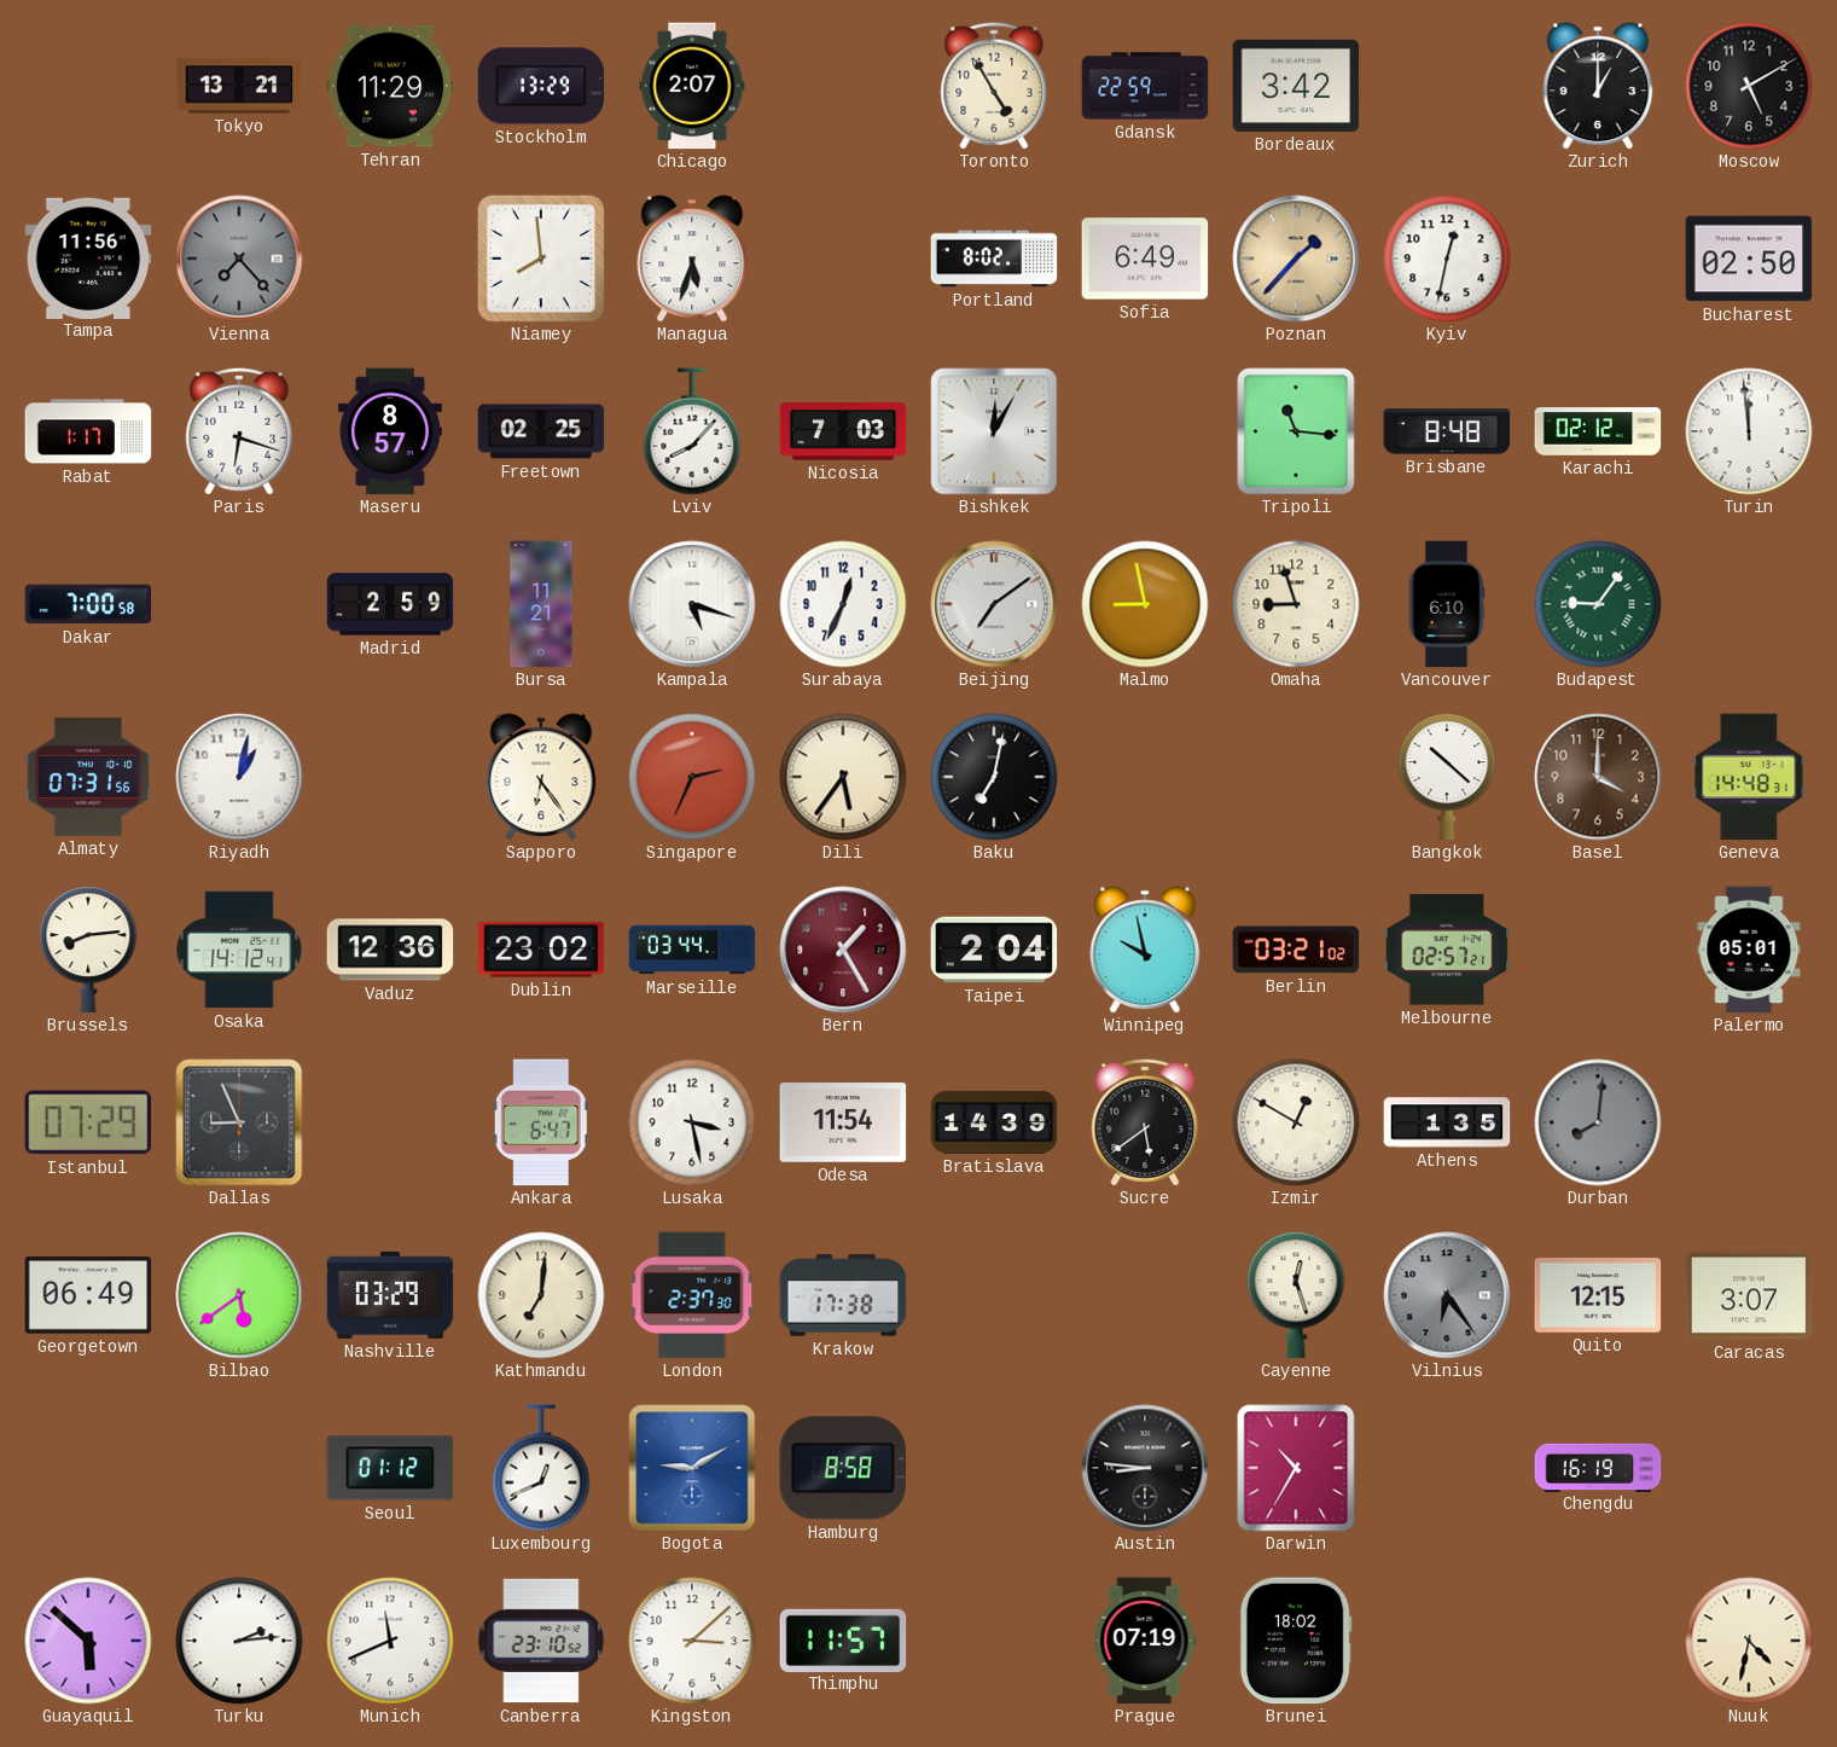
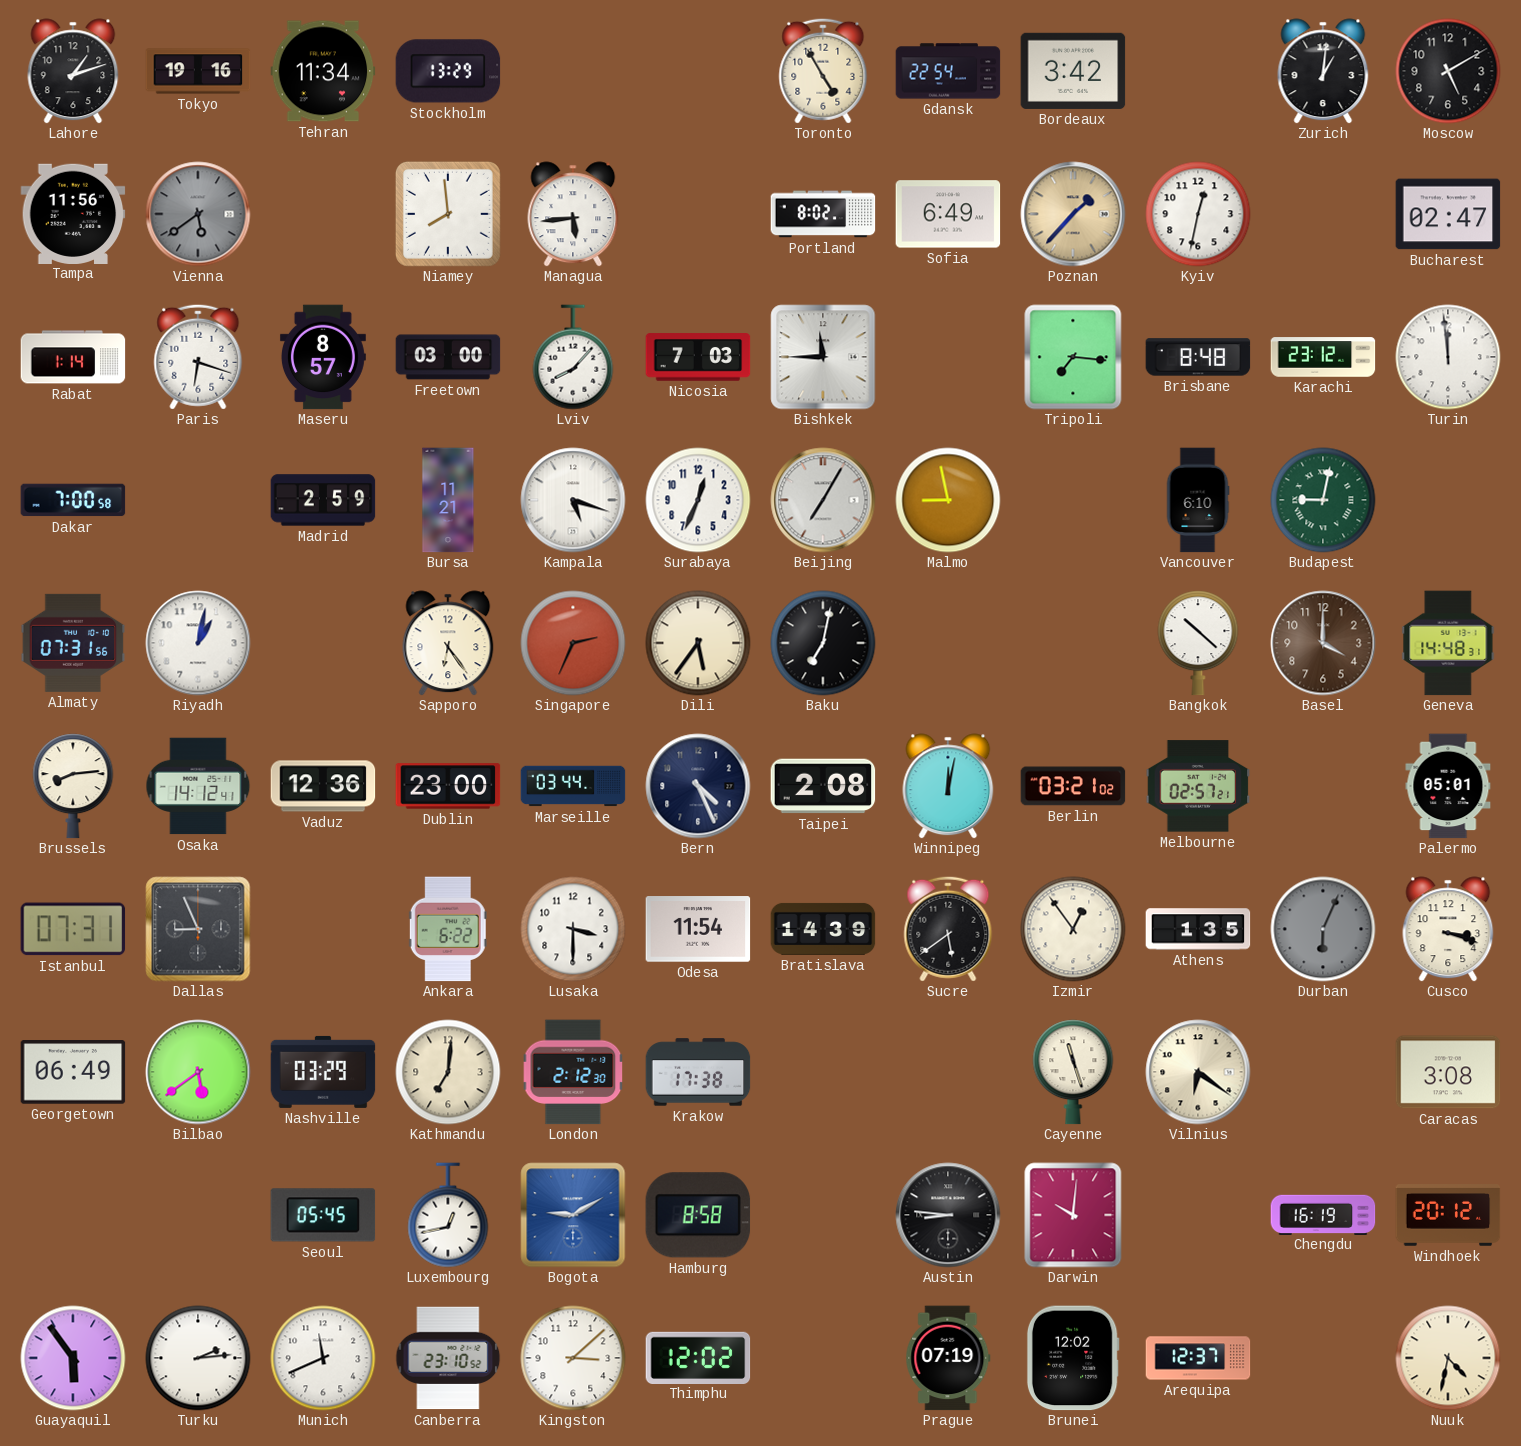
Lahore: none -> 1:12
Tokyo: 13:21 -> 19:16
Tehran: 11:29 -> 11:34
Chicago: 2:07 -> none
Gdansk: 22:59 -> 22:54
Zurich: 1:00 -> 1:01
Vienna: 7:23 -> 5:39
Managua: 5:33 -> 5:44
Bucharest: 02:50 -> 02:47
Rabat: 1:17 -> 1:14
Freetown: 02:25 -> 03:00
Bishkek: 12:05 -> 11:45
Tripoli: 11:16 -> 7:16
Karachi: 02:12 -> 23:12
Beijing: 7:09 -> 7:05
Omaha: 8:57 -> none
Budapest: 9:06 -> 9:02
Dublin: 23:02 -> 23:00
Bern: 1:25 -> 4:26
Bern dial: burgundy -> navy
Taipei: 2:04 -> 2:08
Winnipeg: 9:58 -> 12:02
Istanbul: 07:29 -> 07:31
Ankara: 6:47 -> 6:22
Lusaka: 3:28 -> 3:30
Izmir: 12:50 -> 12:54
Durban: 8:01 -> 6:04
Cusco: none -> 3:18
London: 2:37 -> 2:12
Cayenne: 12:27 -> 11:27
Vilnius: 6:24 -> 6:21
Vilnius dial: grey -> cream
Quito: 12:15 -> none
Caracas: 3:07 -> 3:08
Seoul: 01:12 -> 05:45
Luxembourg: 12:41 -> 12:43
Darwin: 10:35 -> 10:01
Windhoek: none -> 20:12
Guayaquil: 5:52 -> 5:54
Thimphu: 11:57 -> 12:02
Brunei: 18:02 -> 12:02
Arequipa: none -> 12:37
